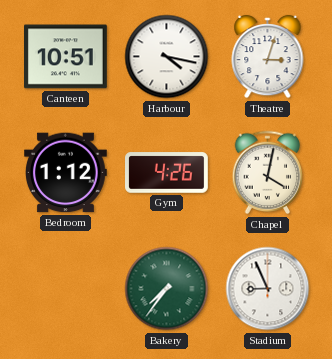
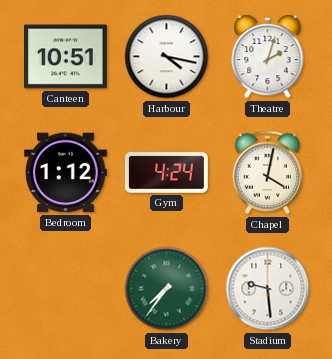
Theatre: 3:03 -> 2:03
Gym: 4:26 -> 4:24
Stadium: 8:56 -> 9:29
